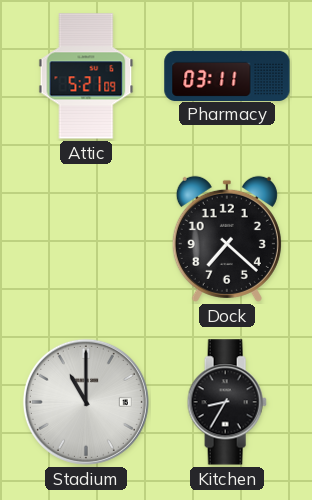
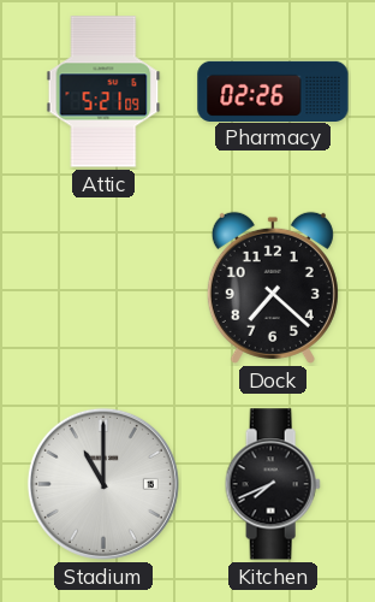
Pharmacy: 03:11 -> 02:26
Kitchen: 8:35 -> 7:41
